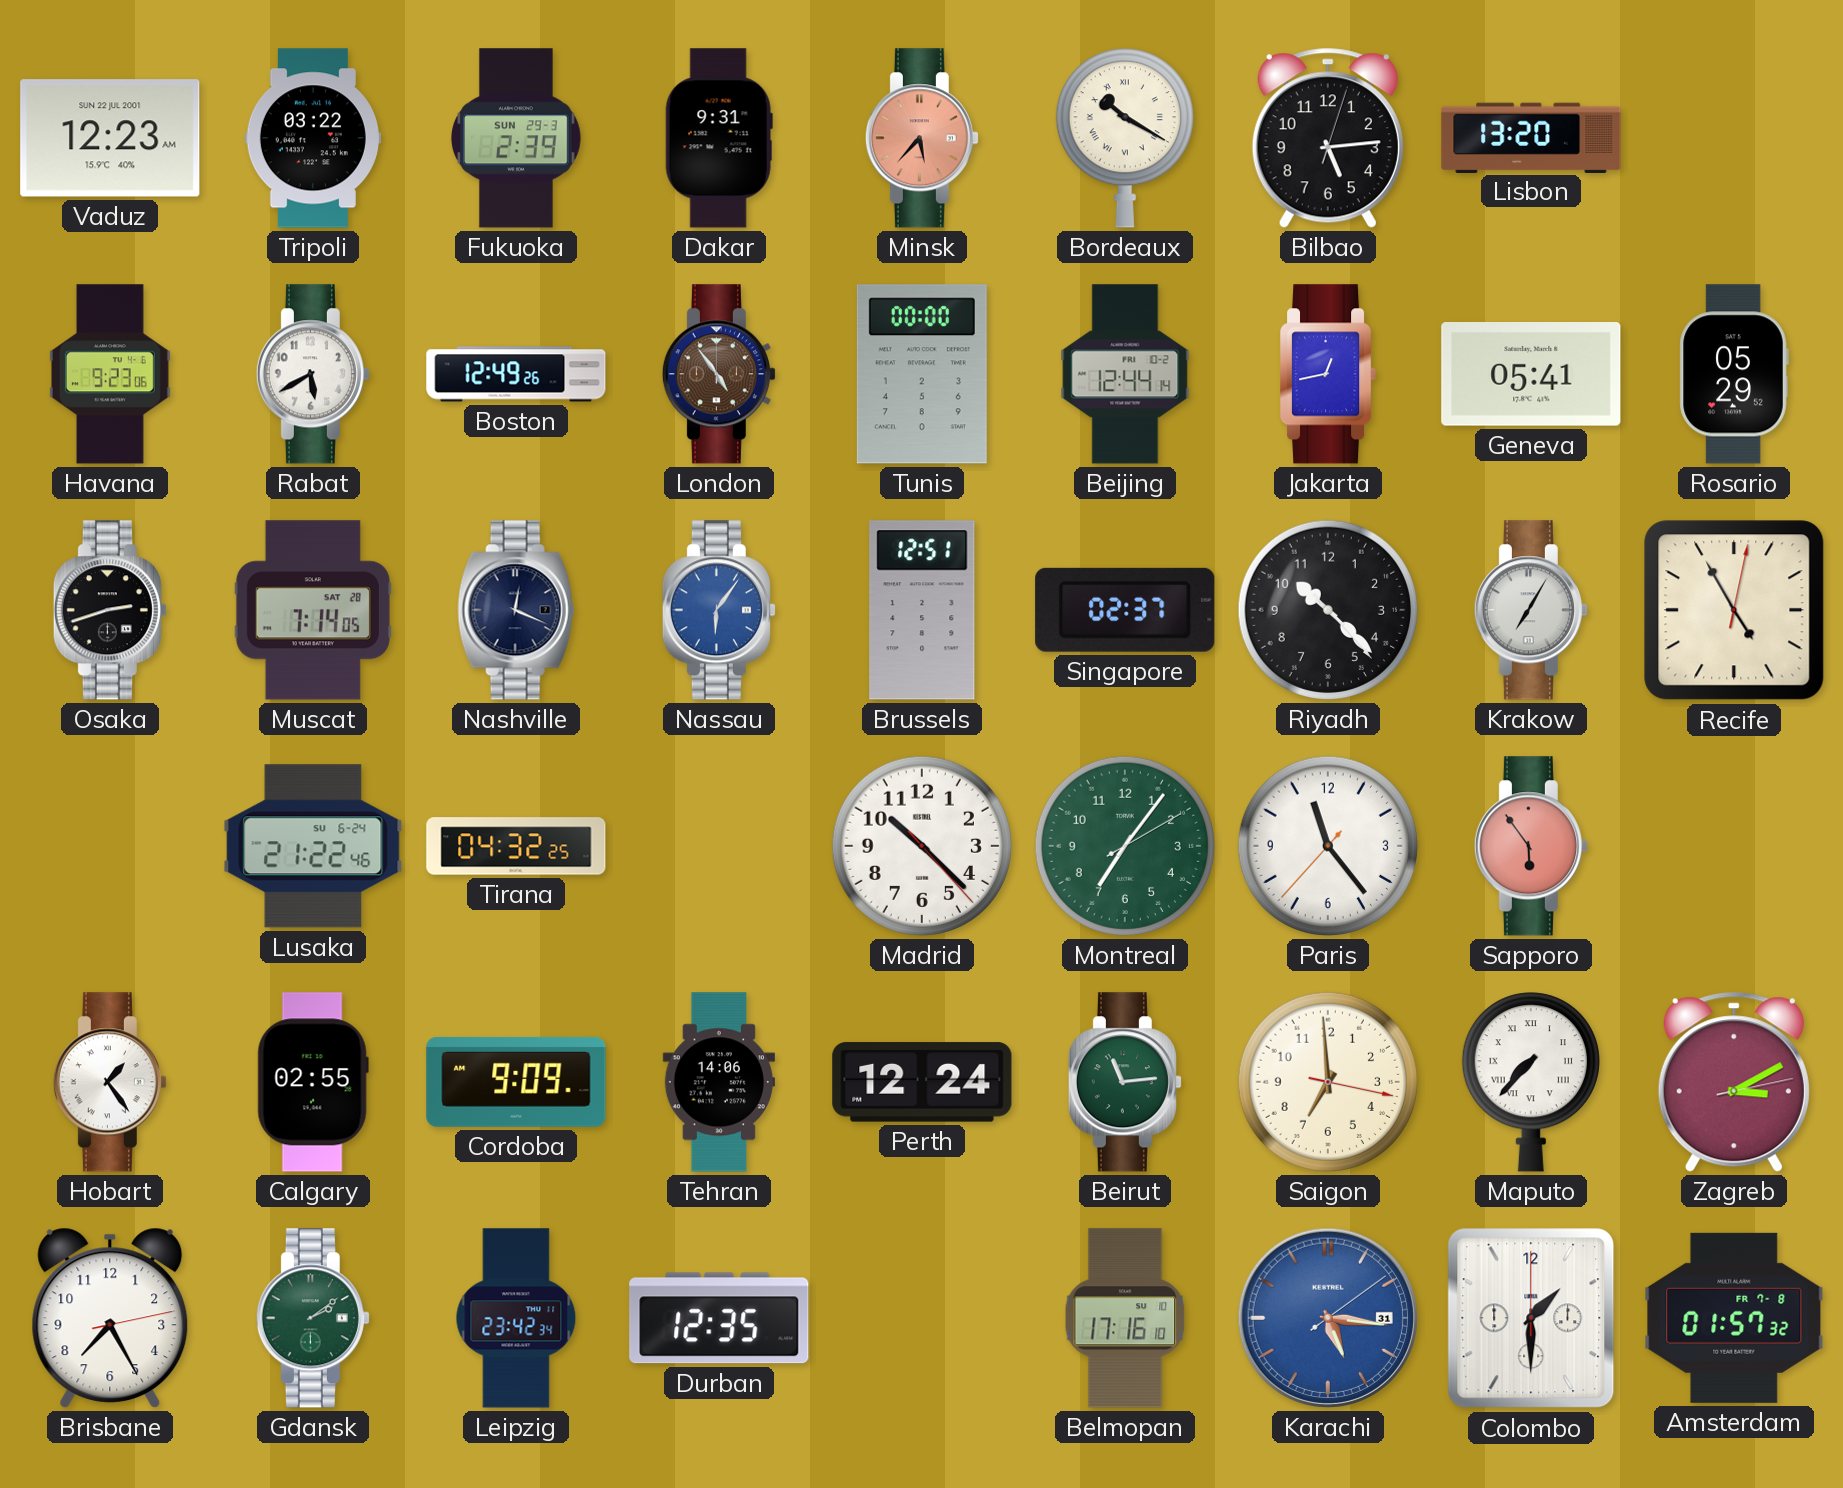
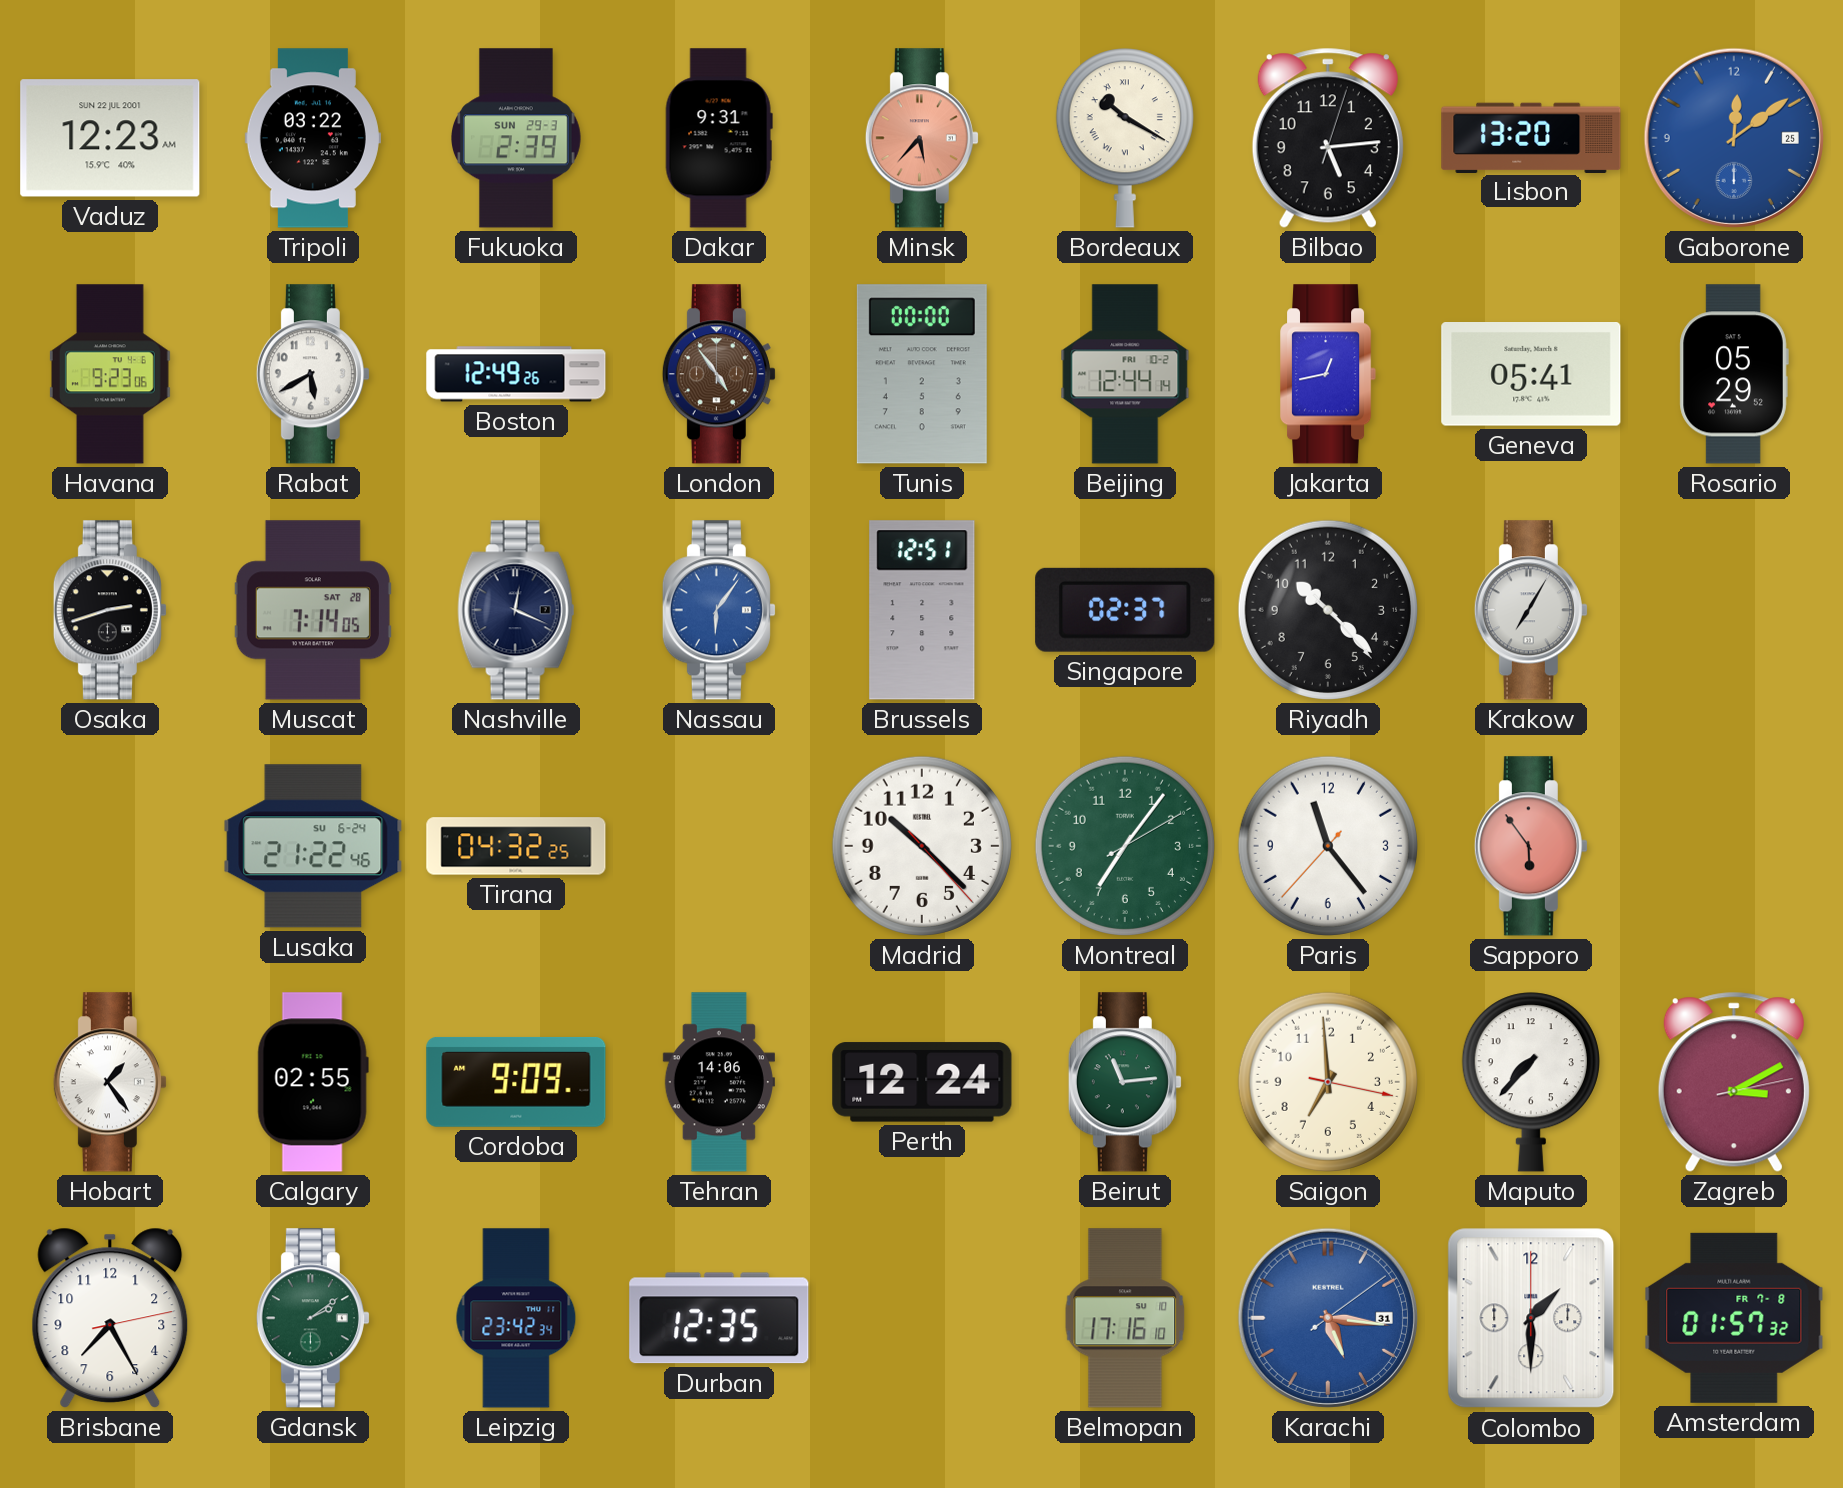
Gaborone: none -> 12:09
Recife: 4:55 -> none
Maputo numerals: Roman -> Arabic
